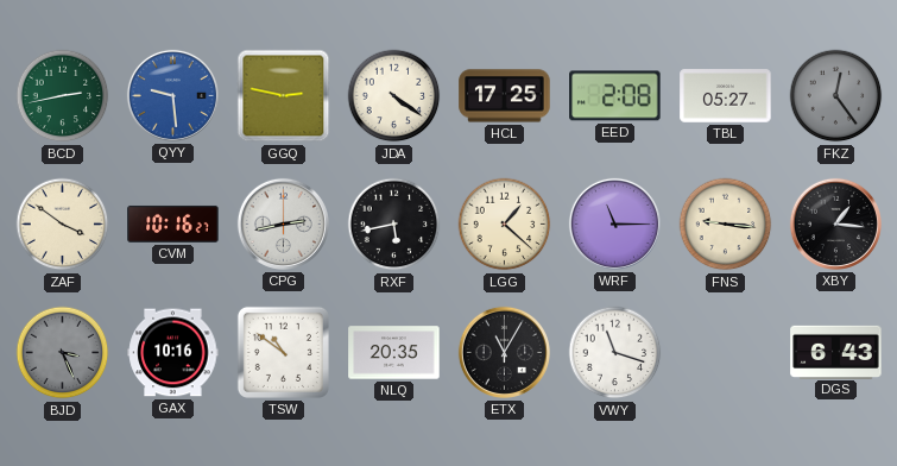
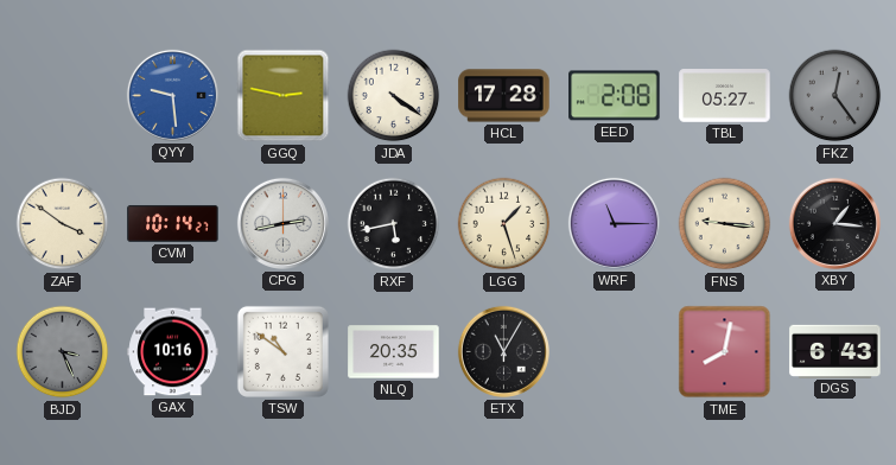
BCD: 2:43 -> none
HCL: 17:25 -> 17:28
CVM: 10:16 -> 10:14
LGG: 1:22 -> 1:27
VWY: 11:18 -> none
TME: none -> 8:02
